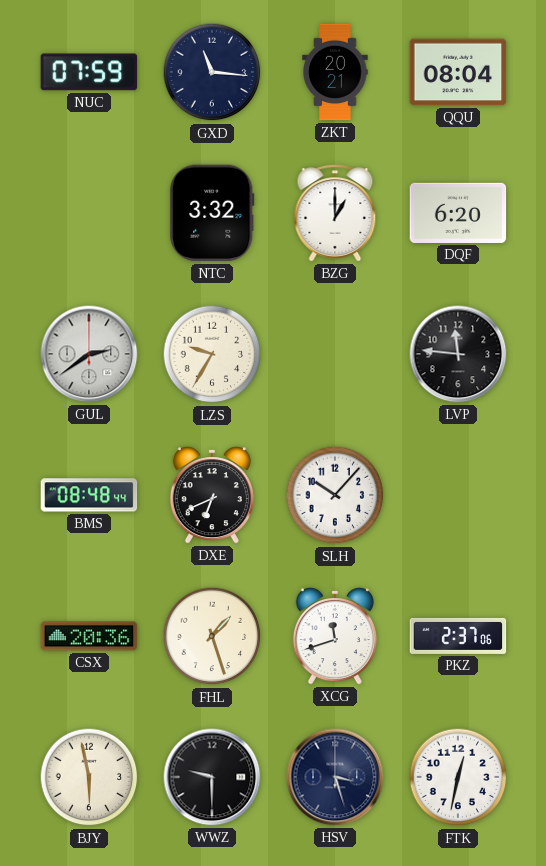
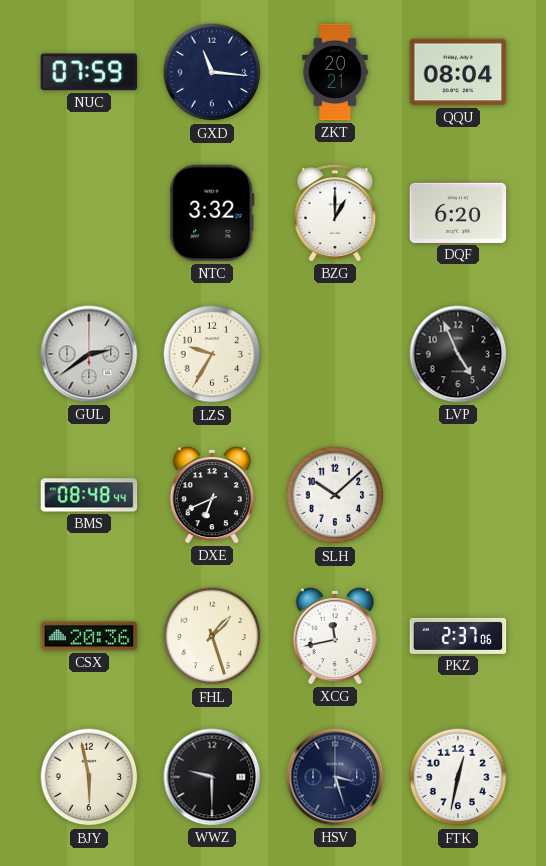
LVP: 11:46 -> 4:56
SLH: 10:07 -> 10:08
XCG: 11:42 -> 11:43
